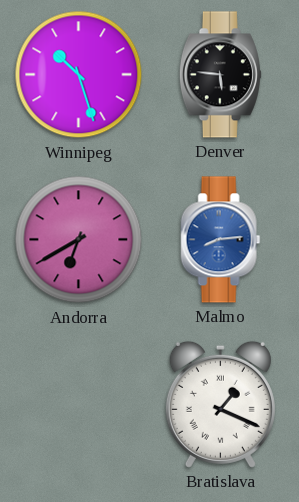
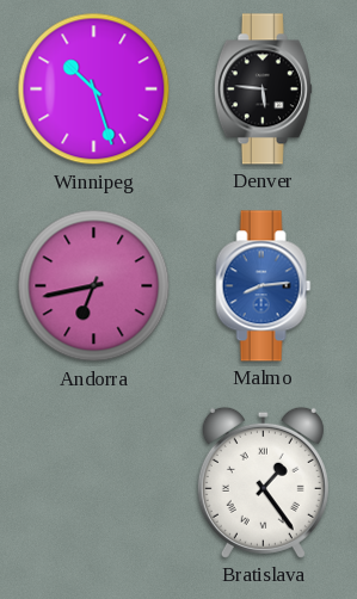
Andorra: 6:40 -> 6:43
Bratislava: 1:19 -> 1:24
